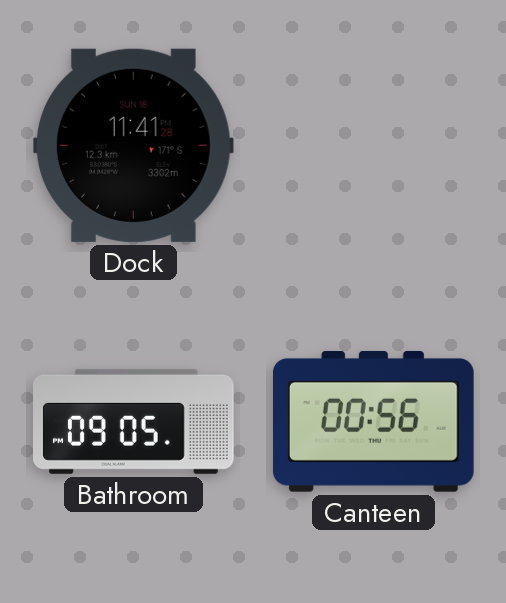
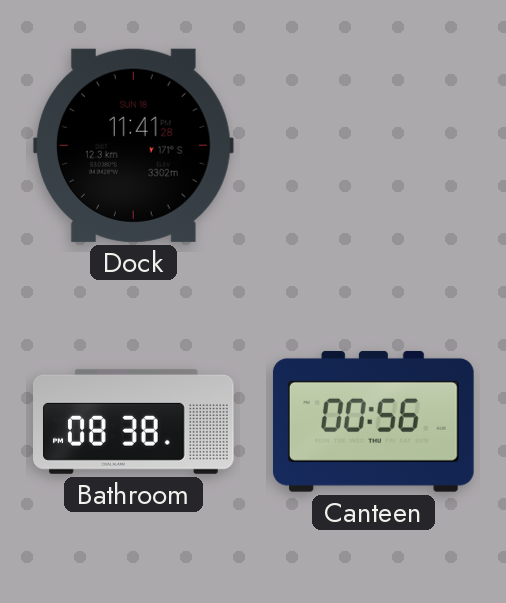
Bathroom: 09:05 -> 08:38
